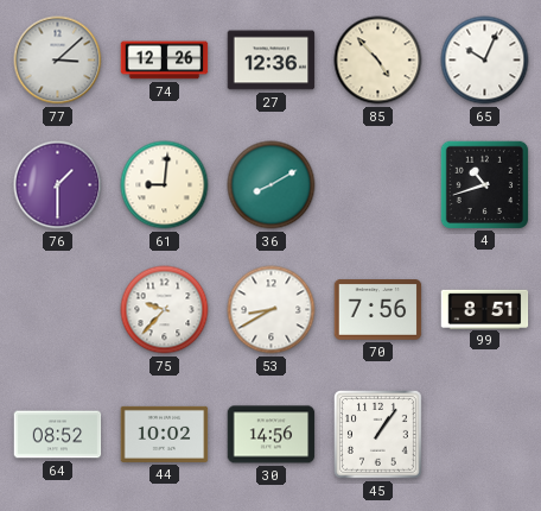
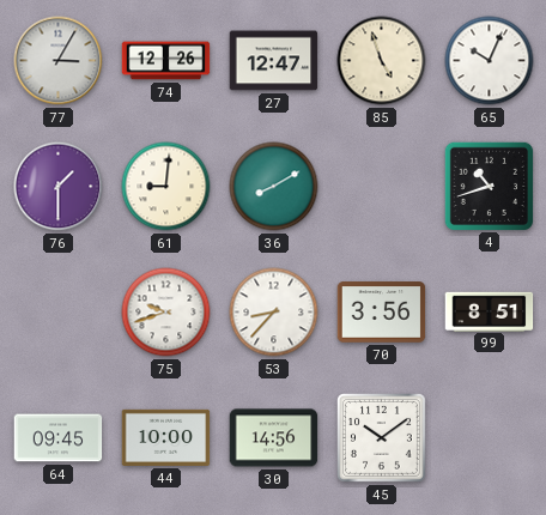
77: 3:08 -> 3:05
27: 12:36 -> 12:47
85: 4:53 -> 4:57
75: 9:37 -> 9:42
53: 8:40 -> 8:37
70: 7:56 -> 3:56
64: 08:52 -> 09:45
44: 10:02 -> 10:00
45: 1:06 -> 10:09
